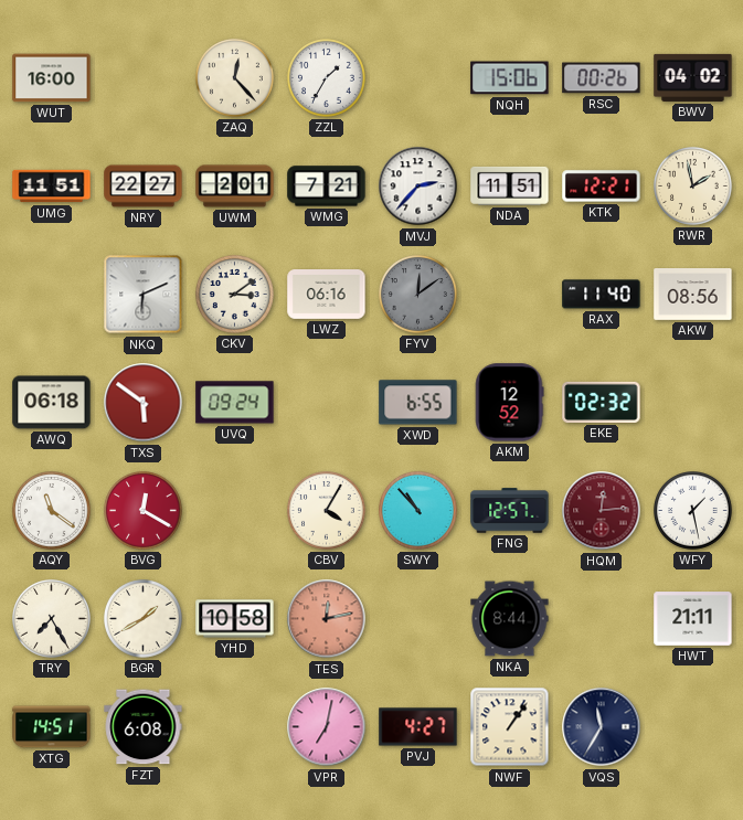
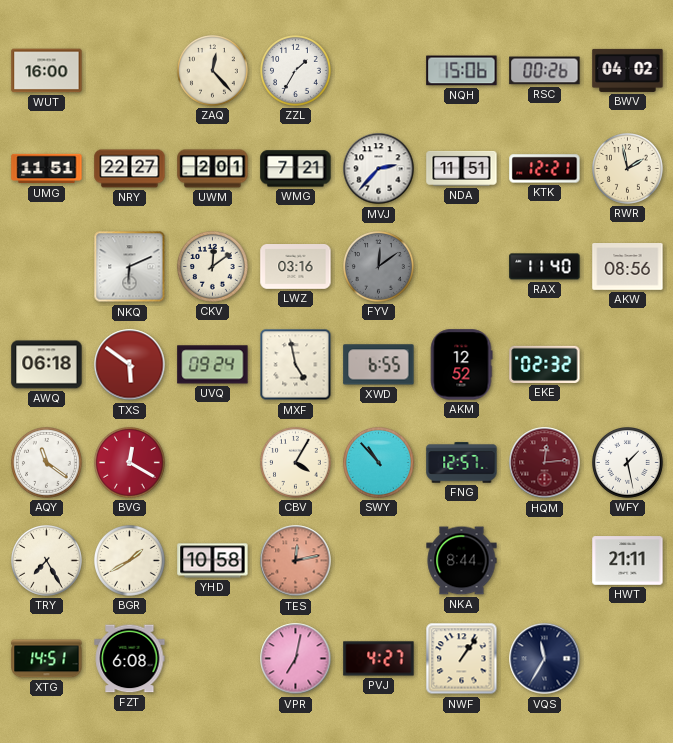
CKV: 3:09 -> 12:09
LWZ: 06:16 -> 03:16
MXF: none -> 4:58
